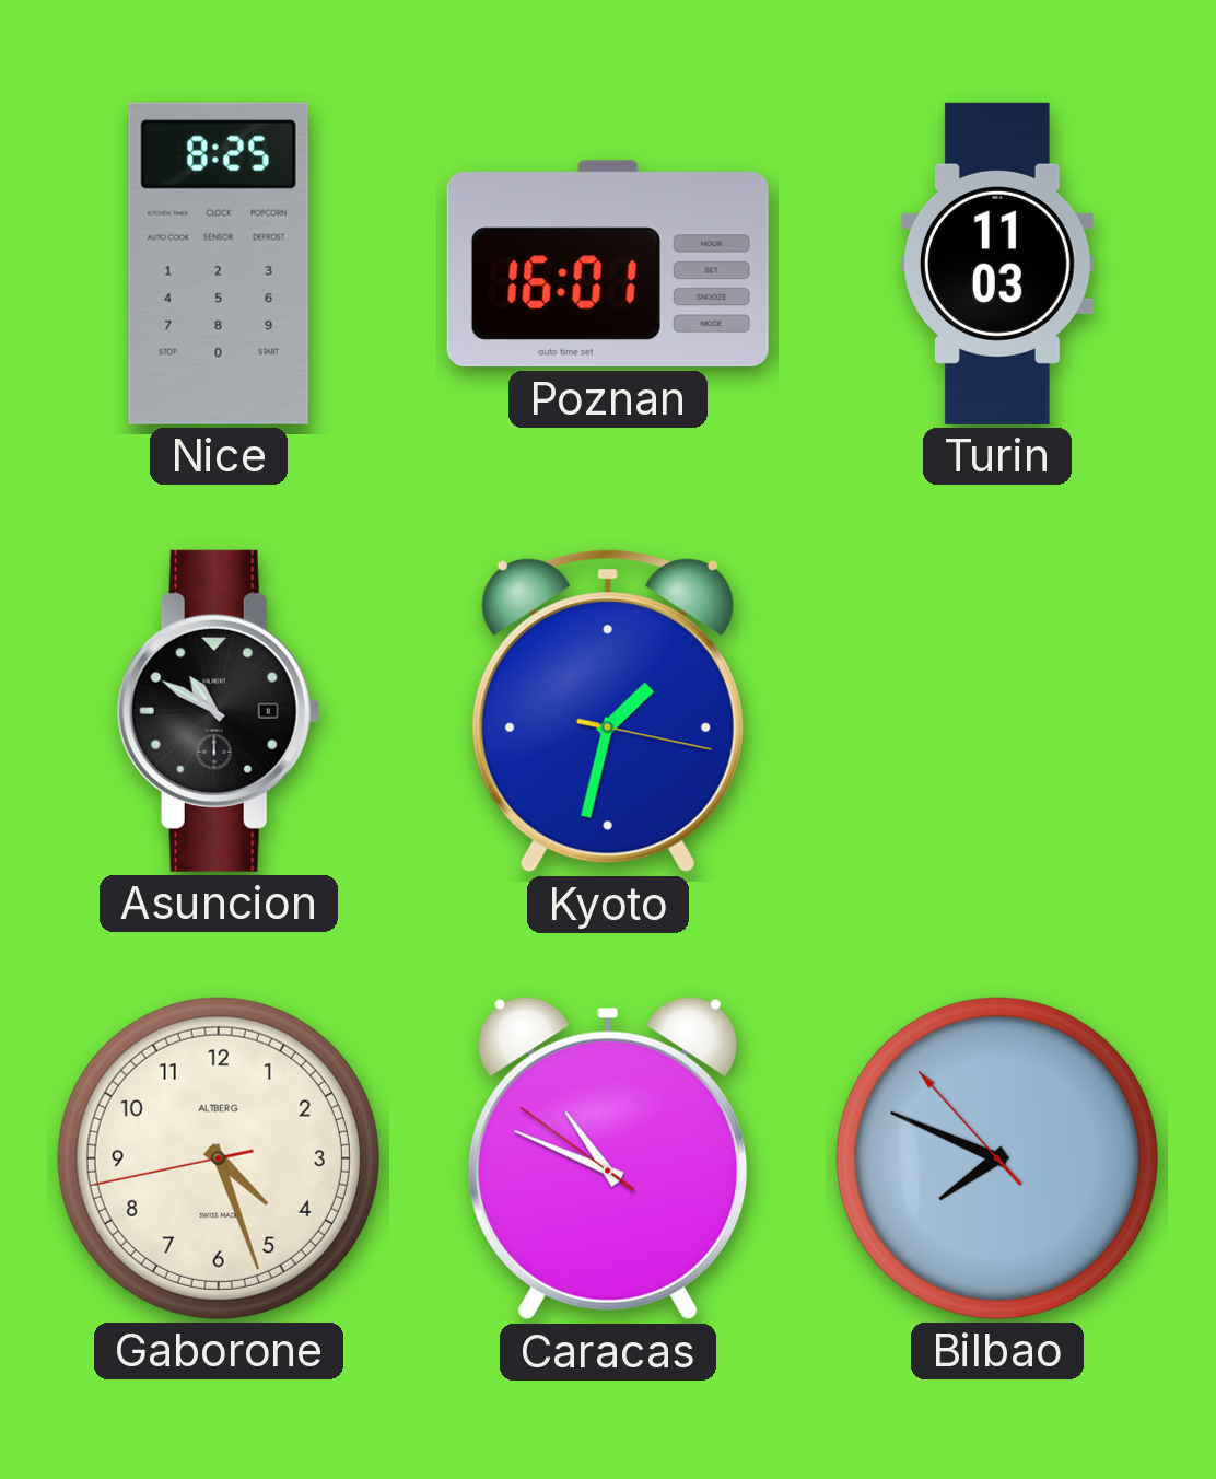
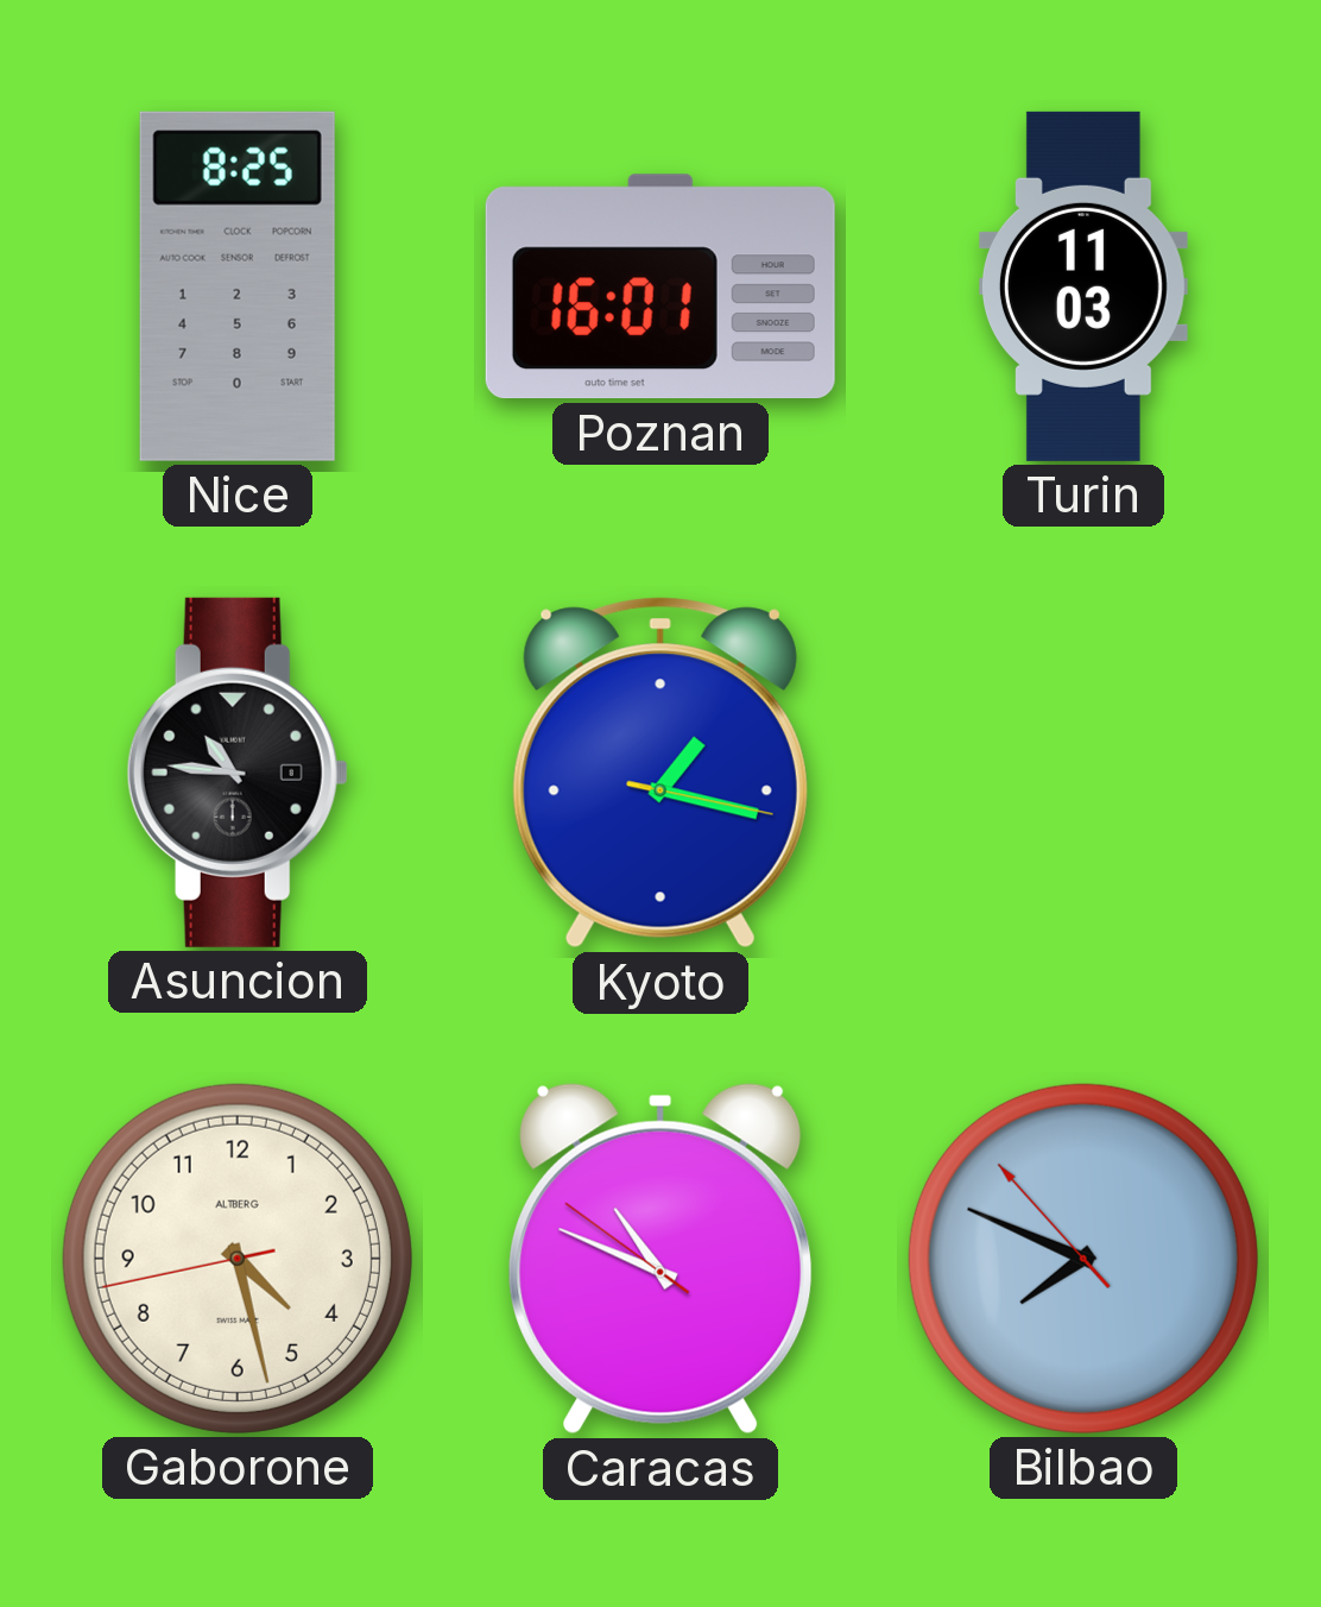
Asuncion: 10:50 -> 10:46
Kyoto: 1:32 -> 1:17
Gaborone: 4:26 -> 4:27
